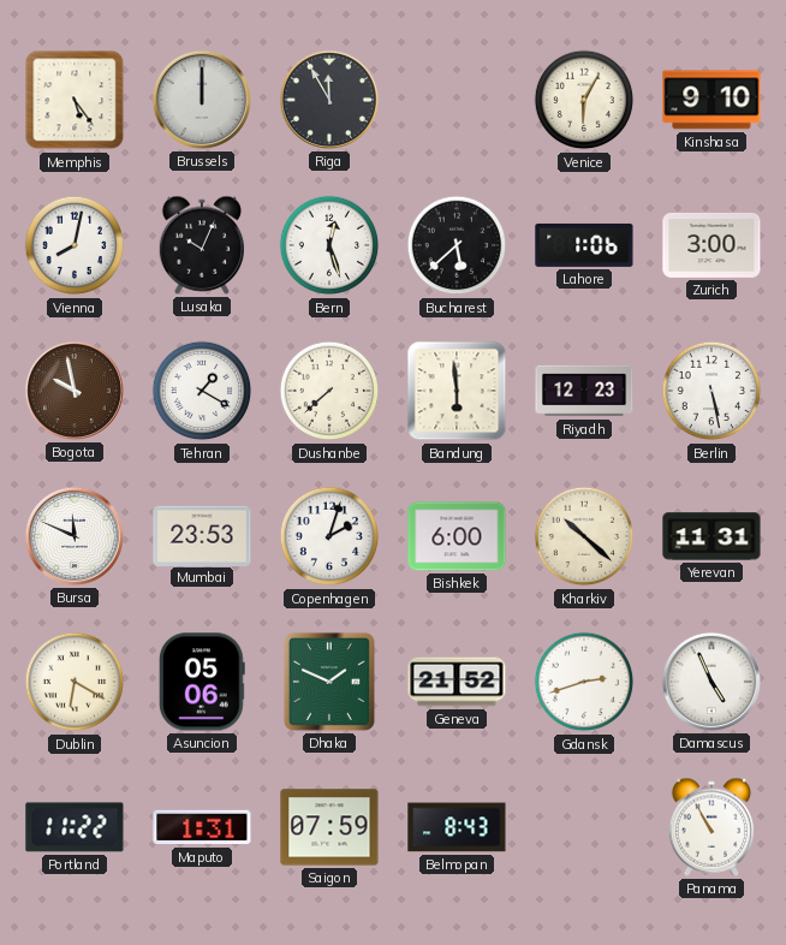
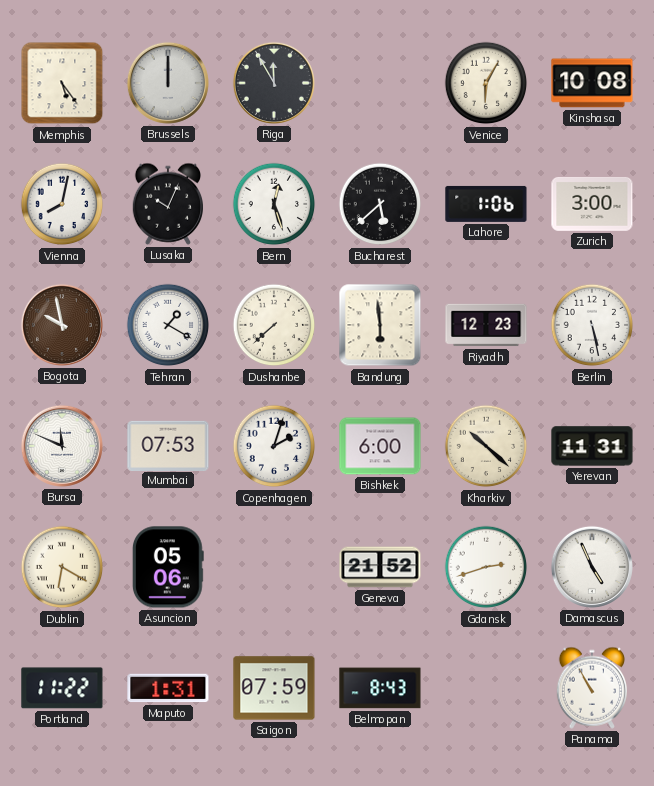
Kinshasa: 9:10 -> 10:08
Mumbai: 23:53 -> 07:53
Dhaka: 1:49 -> none
